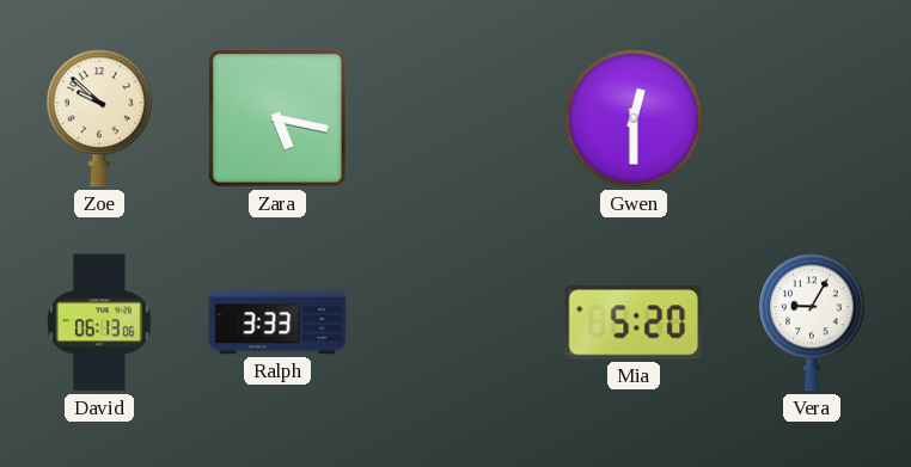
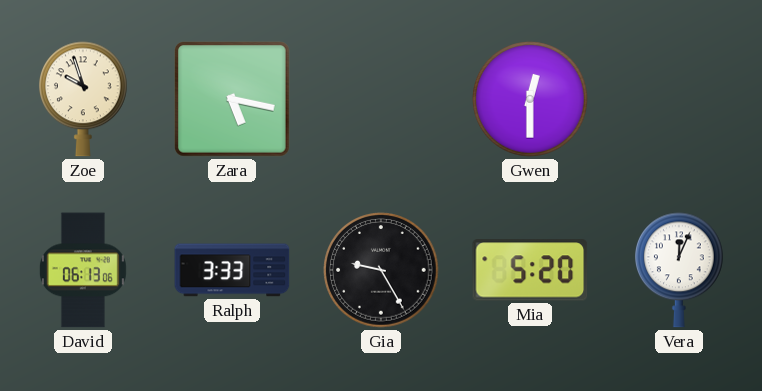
Zoe: 9:52 -> 9:57
Gia: none -> 9:25
Vera: 9:05 -> 12:04
